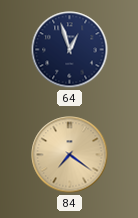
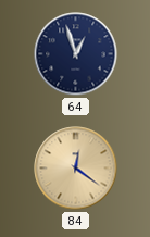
84: 7:21 -> 12:21
